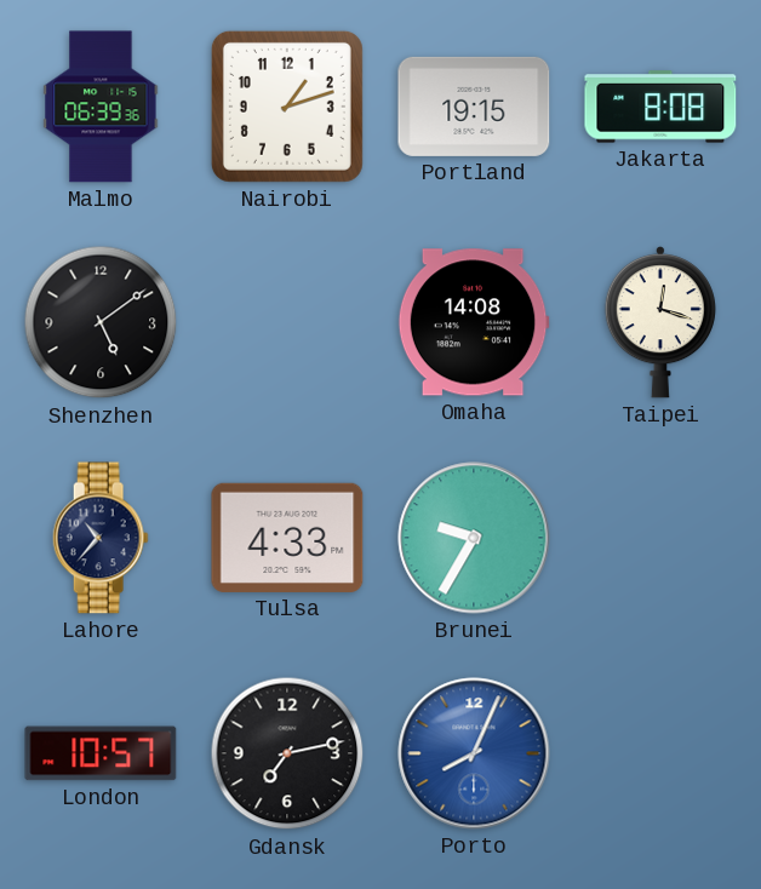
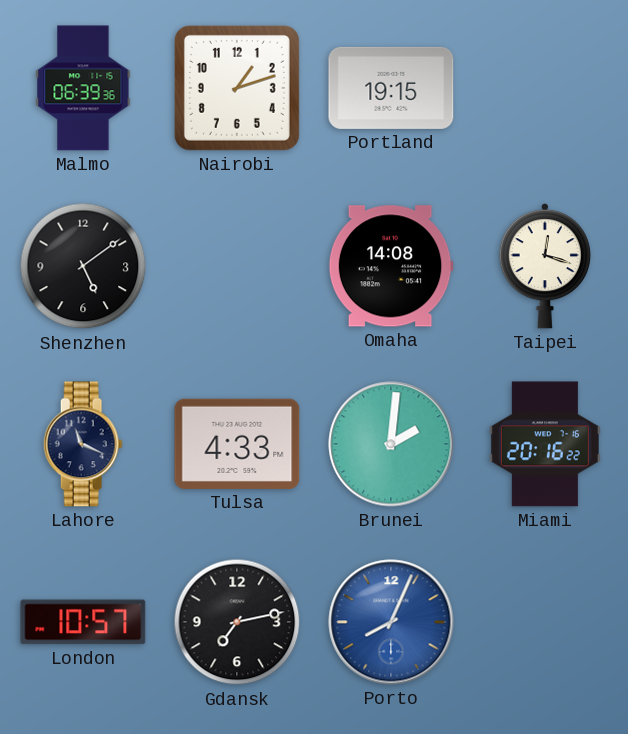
Jakarta: 8:08 -> none
Lahore: 10:37 -> 11:19
Brunei: 9:35 -> 2:01
Miami: none -> 20:16
